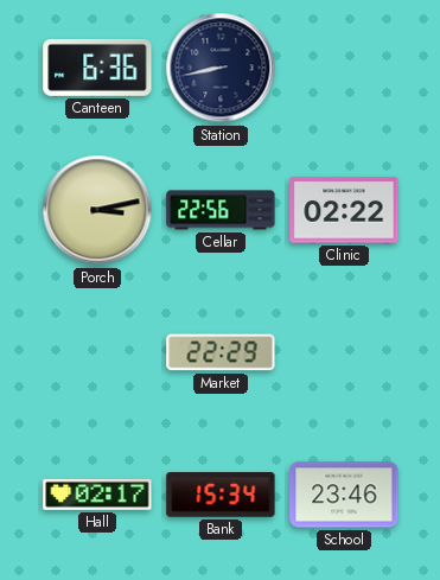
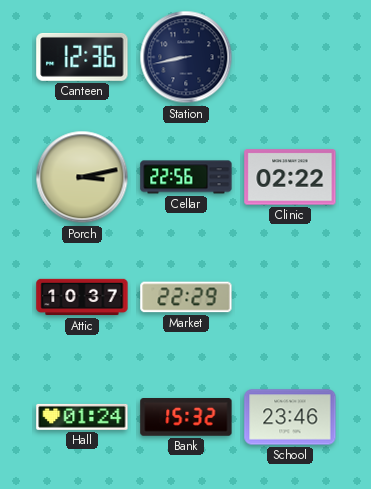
Canteen: 6:36 -> 12:36
Attic: none -> 10:37
Hall: 02:17 -> 01:24
Bank: 15:34 -> 15:32
